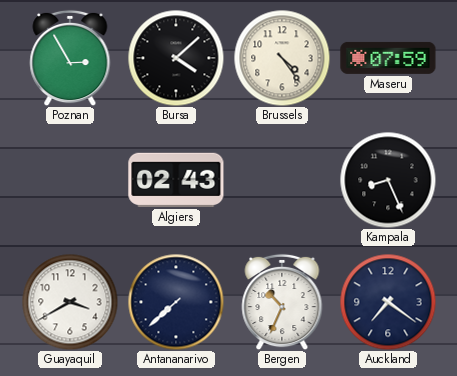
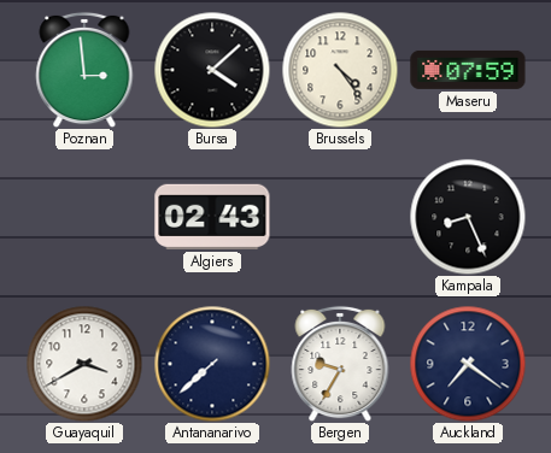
Poznan: 2:55 -> 2:59
Bergen: 10:34 -> 9:35
